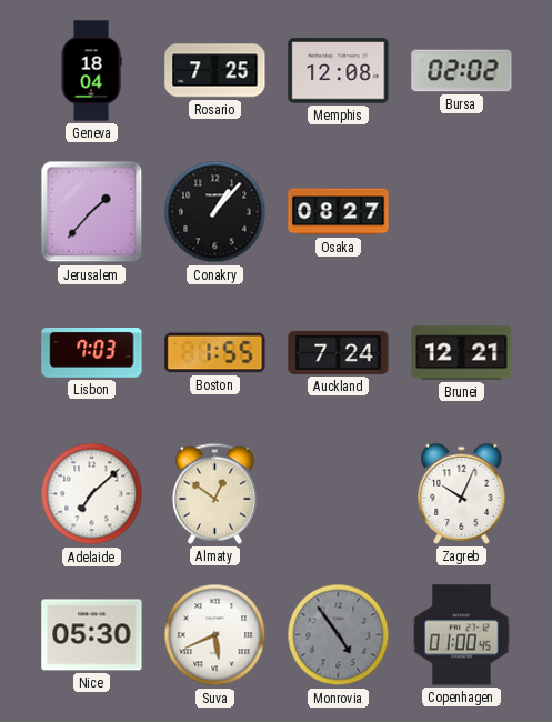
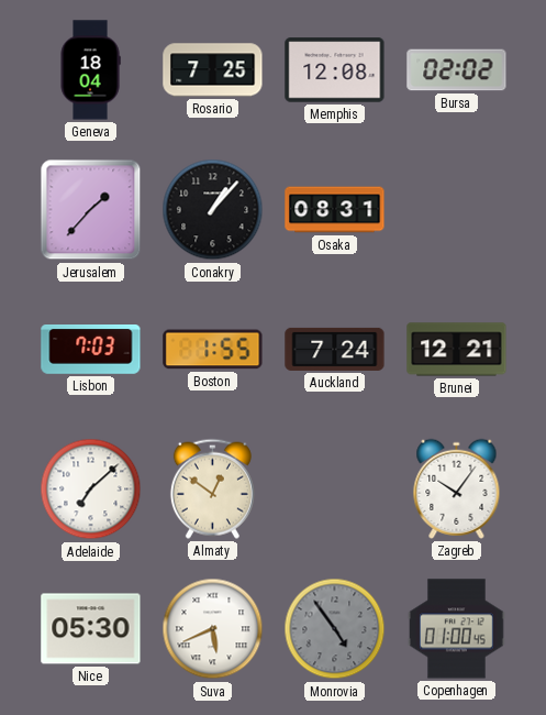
Osaka: 08:27 -> 08:31
Zagreb: 10:04 -> 10:06
